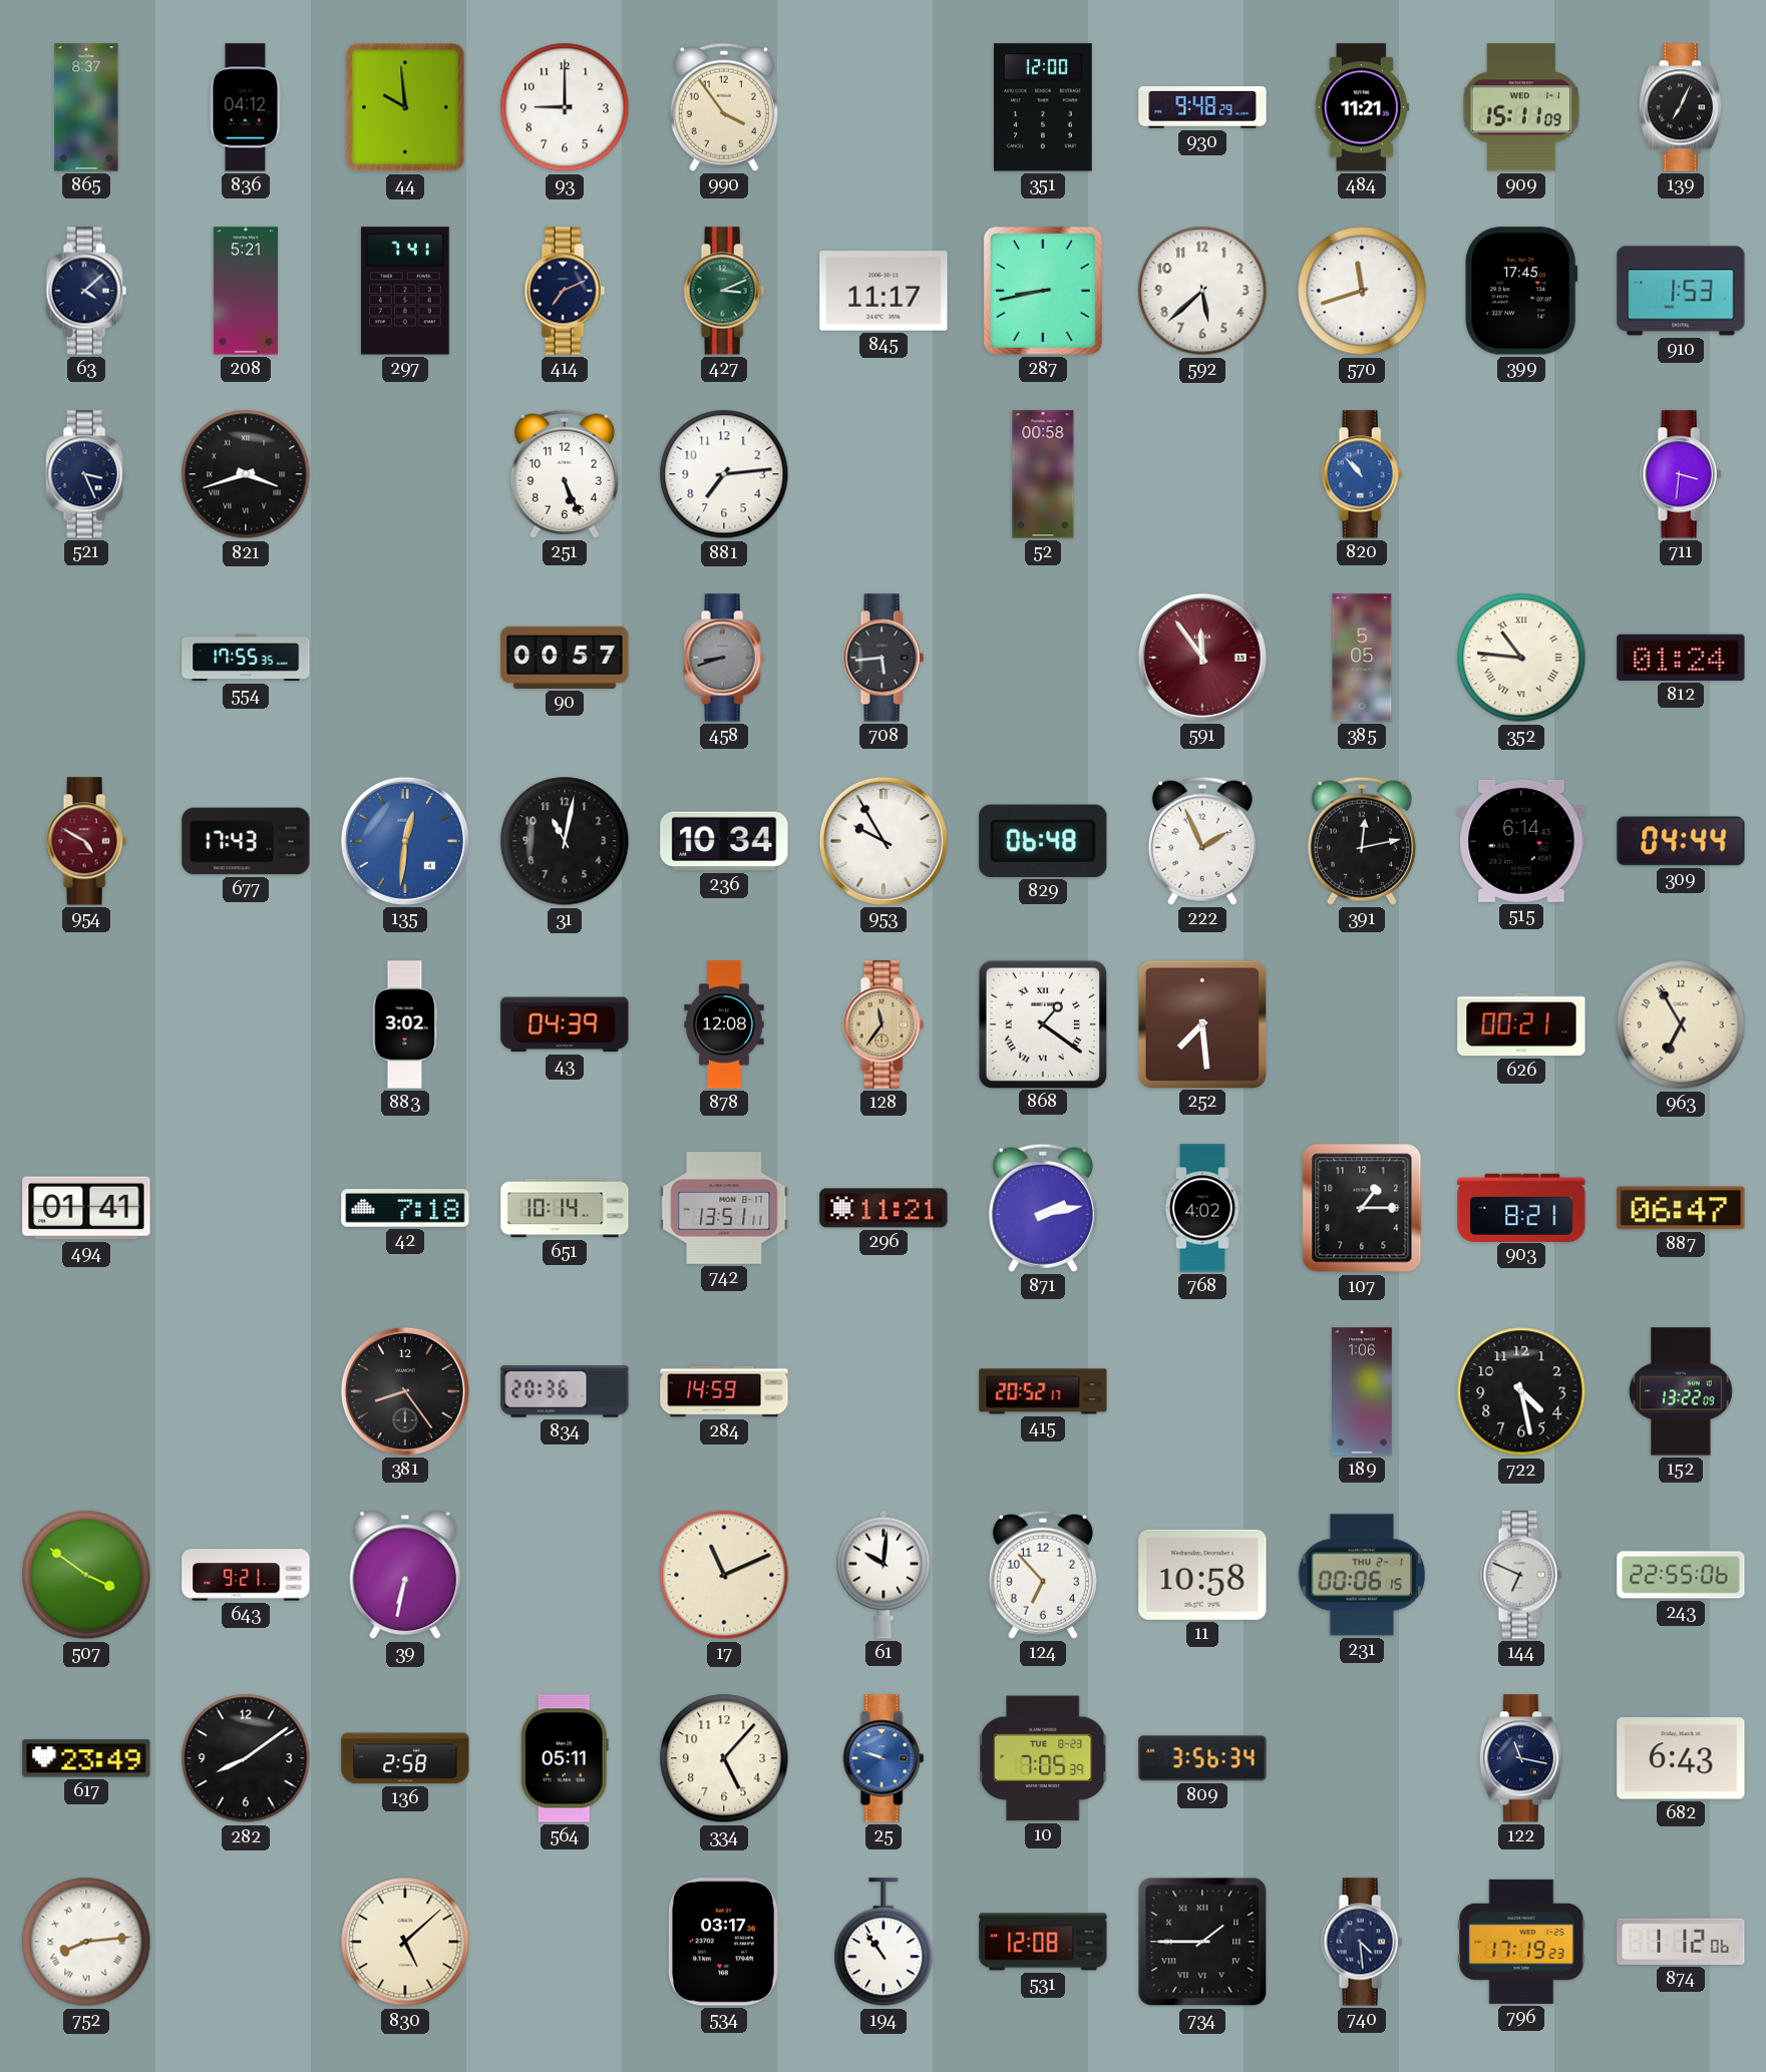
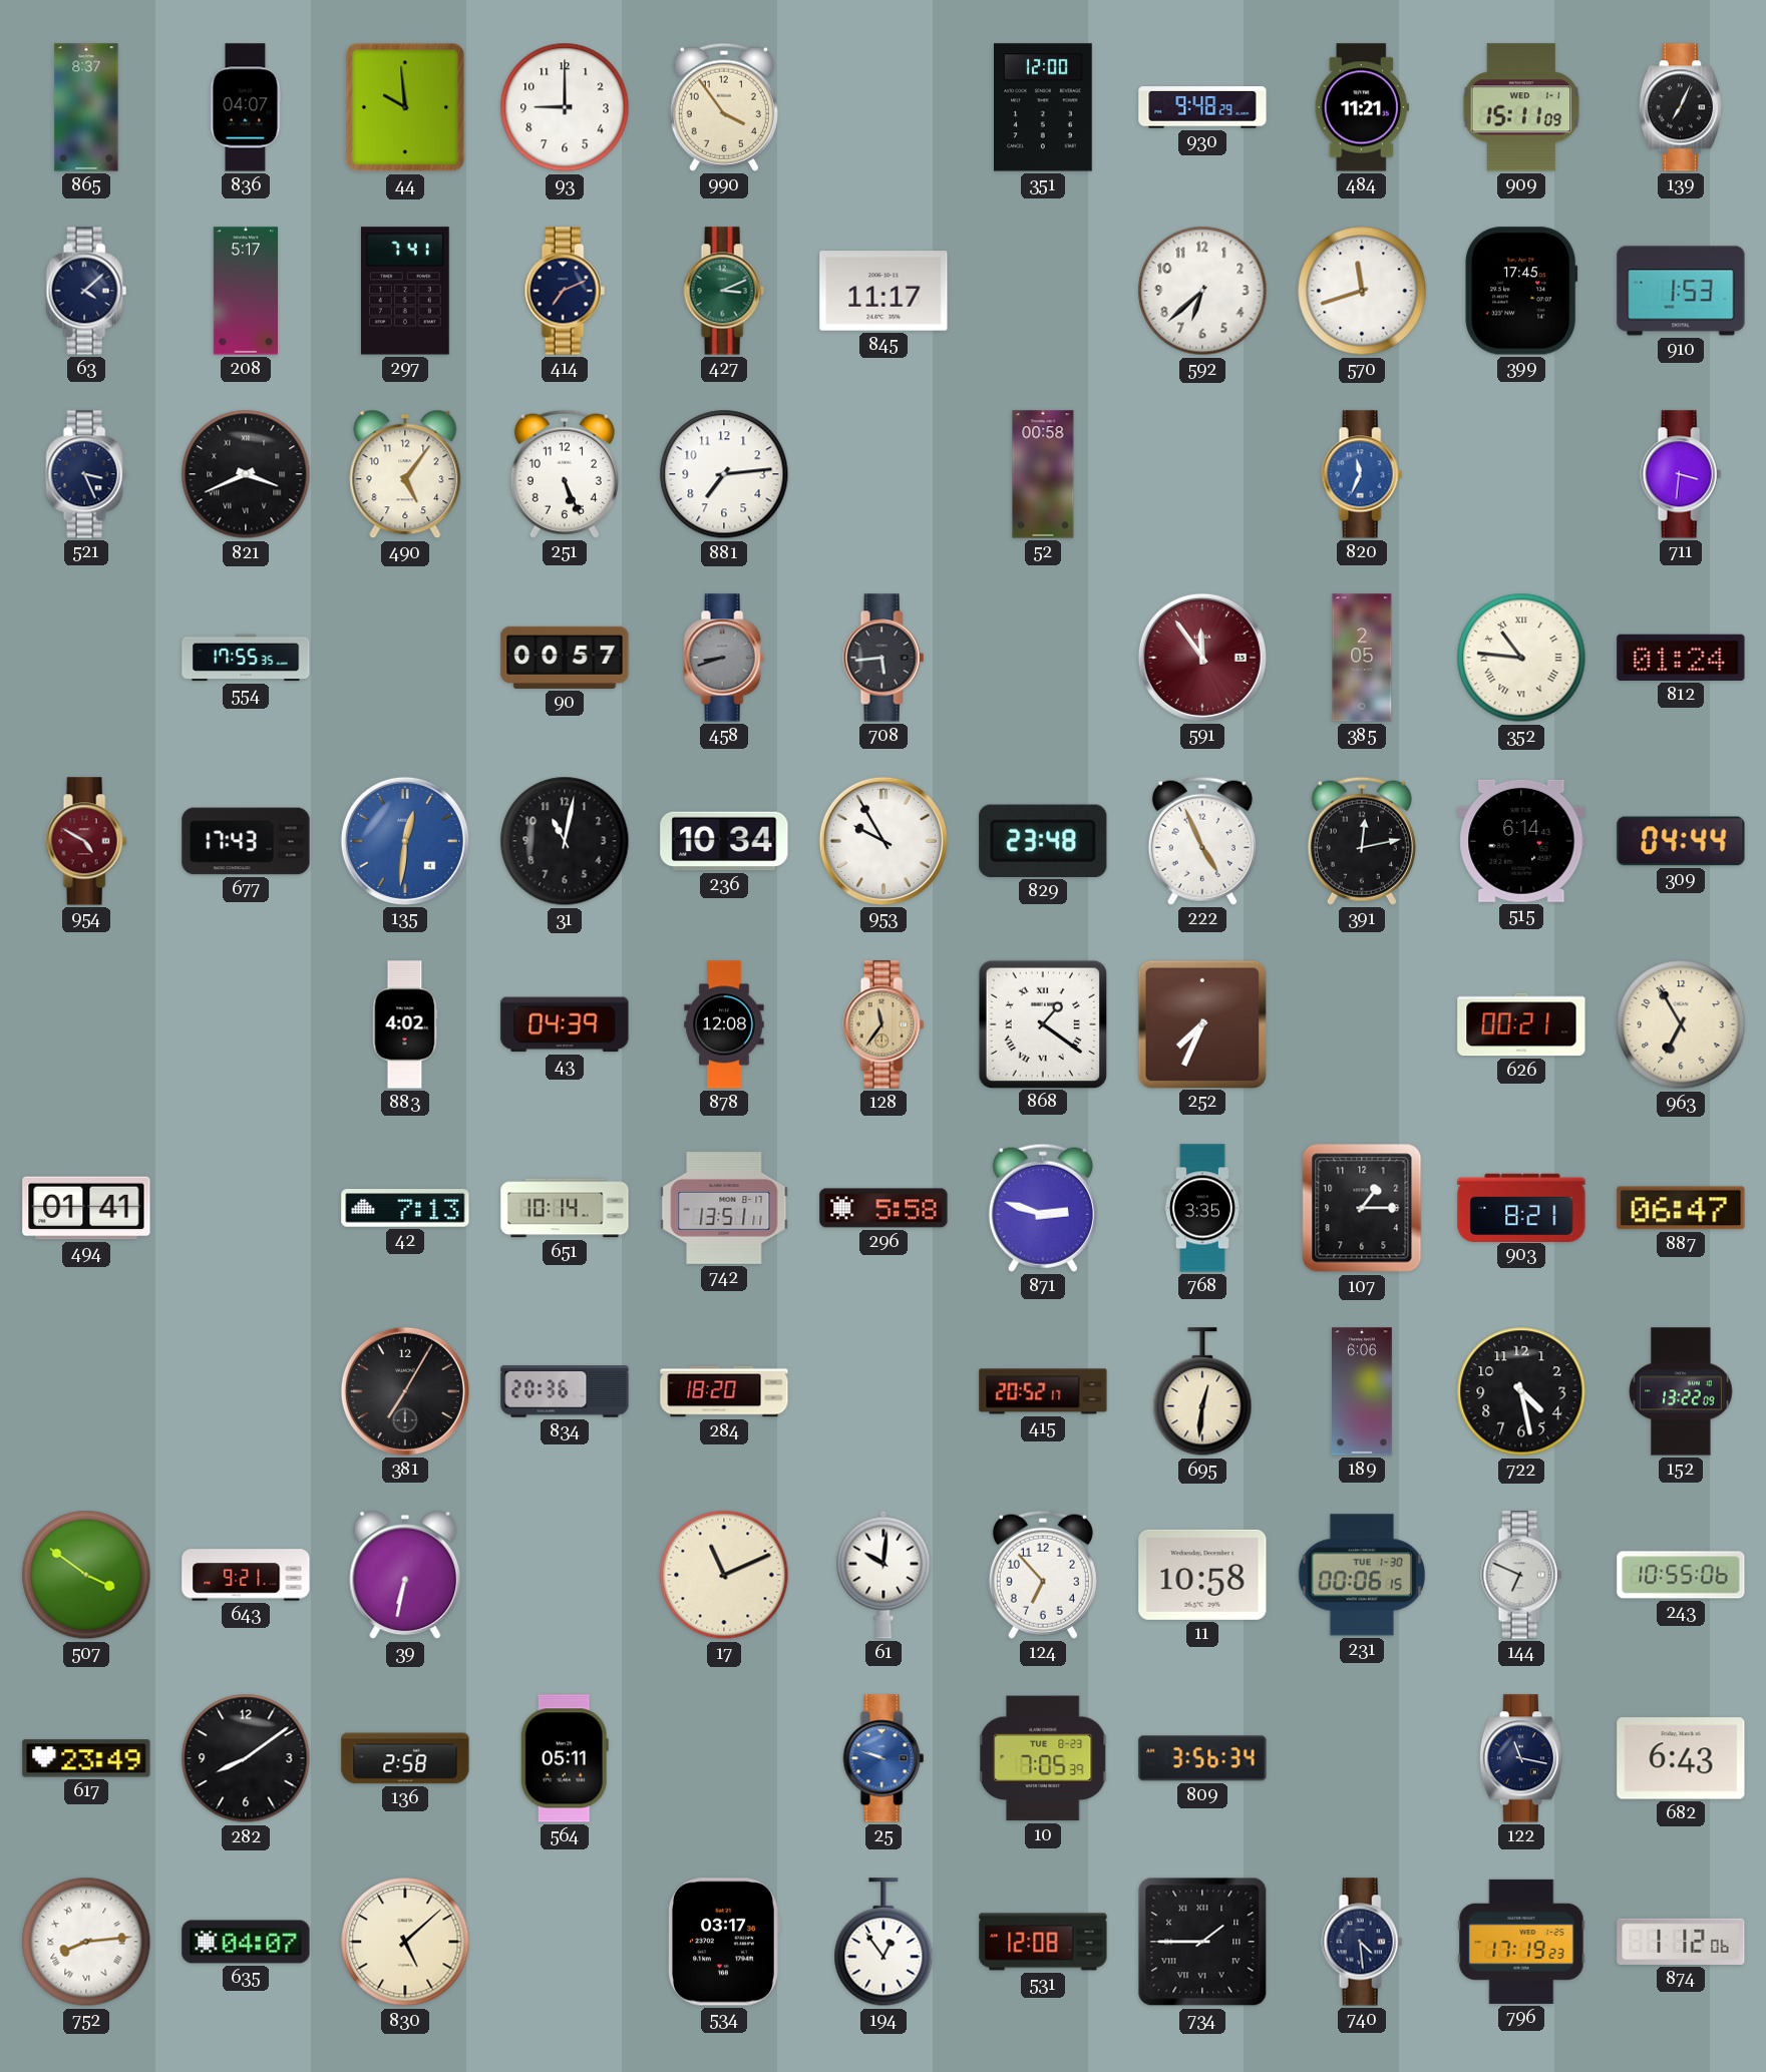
836: 04:12 -> 04:07
208: 5:21 -> 5:17
287: 8:43 -> none
592: 5:38 -> 6:38
821: 3:42 -> 3:41
490: none -> 5:06
820: 10:53 -> 11:34
385: 5:05 -> 2:05
829: 06:48 -> 23:48
222: 1:56 -> 4:56
883: 3:02 -> 4:02
252: 7:29 -> 7:34
42: 7:18 -> 7:13
296: 11:21 -> 5:58
871: 2:13 -> 2:48
768: 4:02 -> 3:35
381: 8:24 -> 7:05
284: 14:59 -> 18:20
695: none -> 12:31
189: 1:06 -> 6:06
231 date: THU 2-1 -> TUE 1-30
243: 22:55 -> 10:55
334: 5:07 -> none
635: none -> 04:07
194: 10:54 -> 12:54
